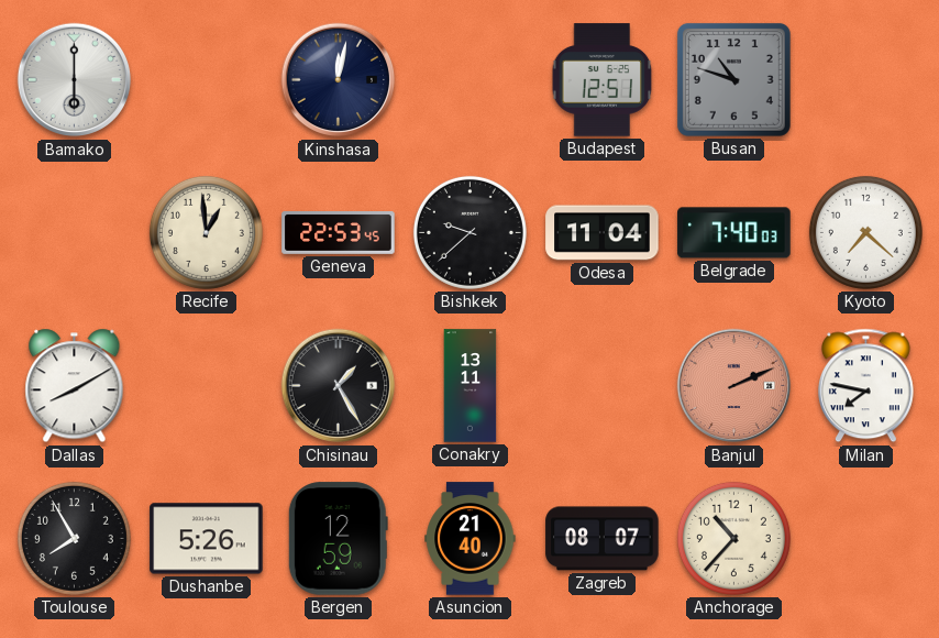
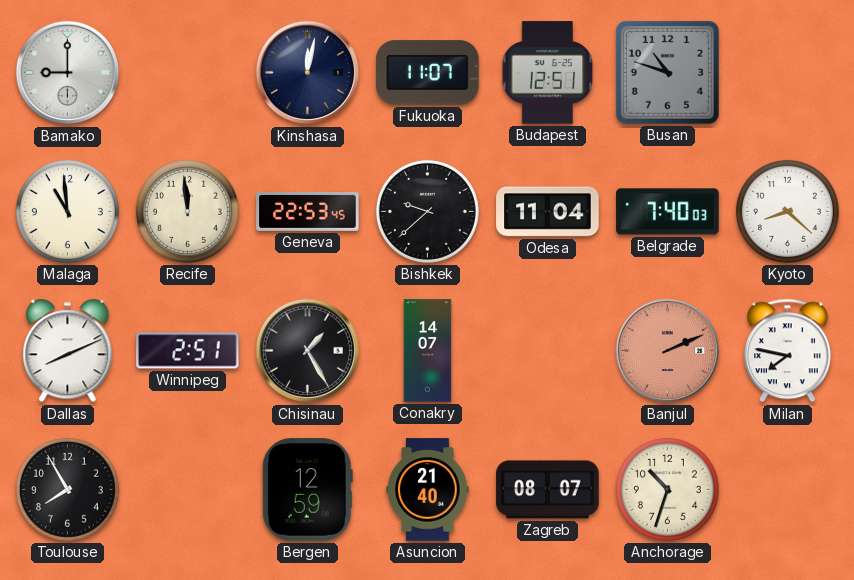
Bamako: 6:00 -> 9:00
Fukuoka: none -> 11:07
Malaga: none -> 10:59
Recife: 12:59 -> 11:59
Kyoto: 7:22 -> 8:22
Dallas: 8:10 -> 8:11
Winnipeg: none -> 2:51
Conakry: 13:11 -> 14:07
Dushanbe: 5:26 -> none
Anchorage: 10:37 -> 10:33
